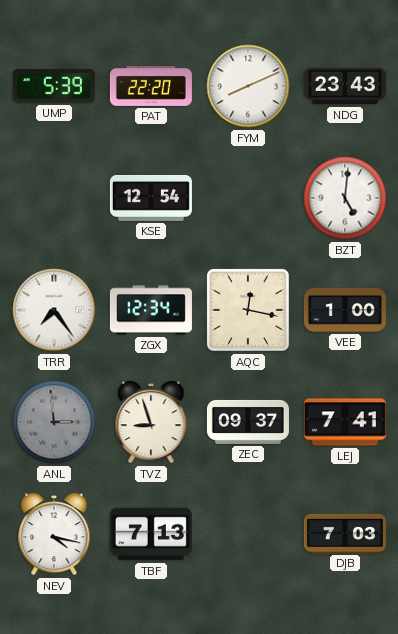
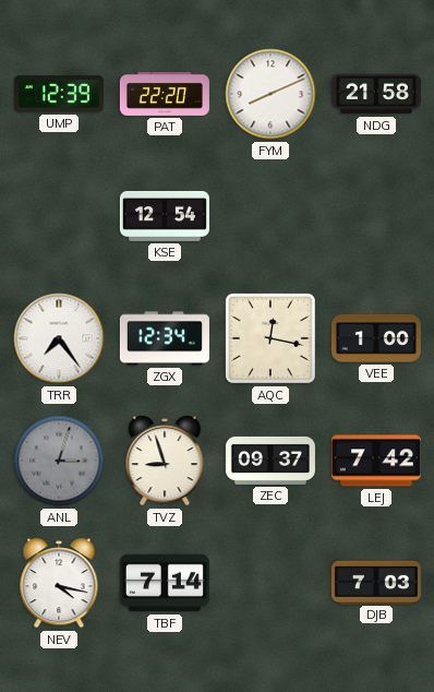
UMP: 5:39 -> 12:39
NDG: 23:43 -> 21:58
BZT: 5:01 -> none
ANL: 2:59 -> 3:03
LEJ: 7:41 -> 7:42
TBF: 7:13 -> 7:14
